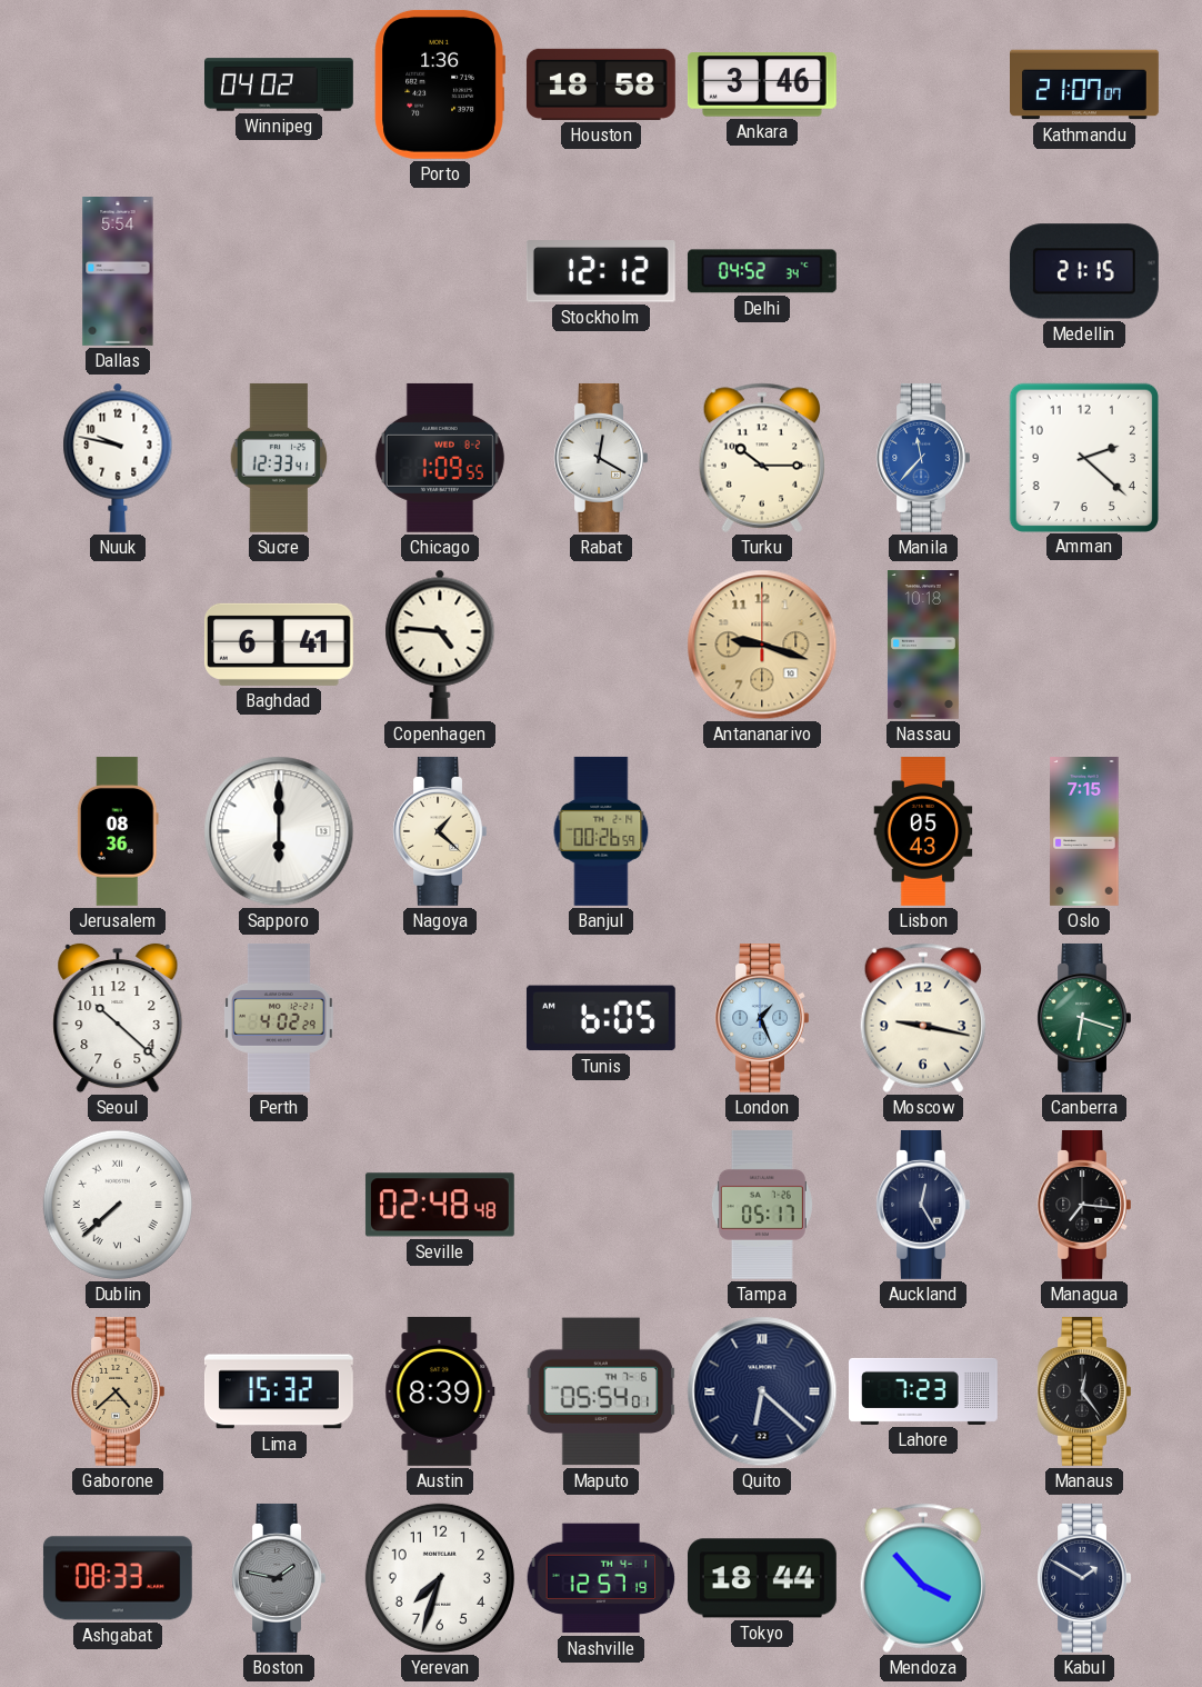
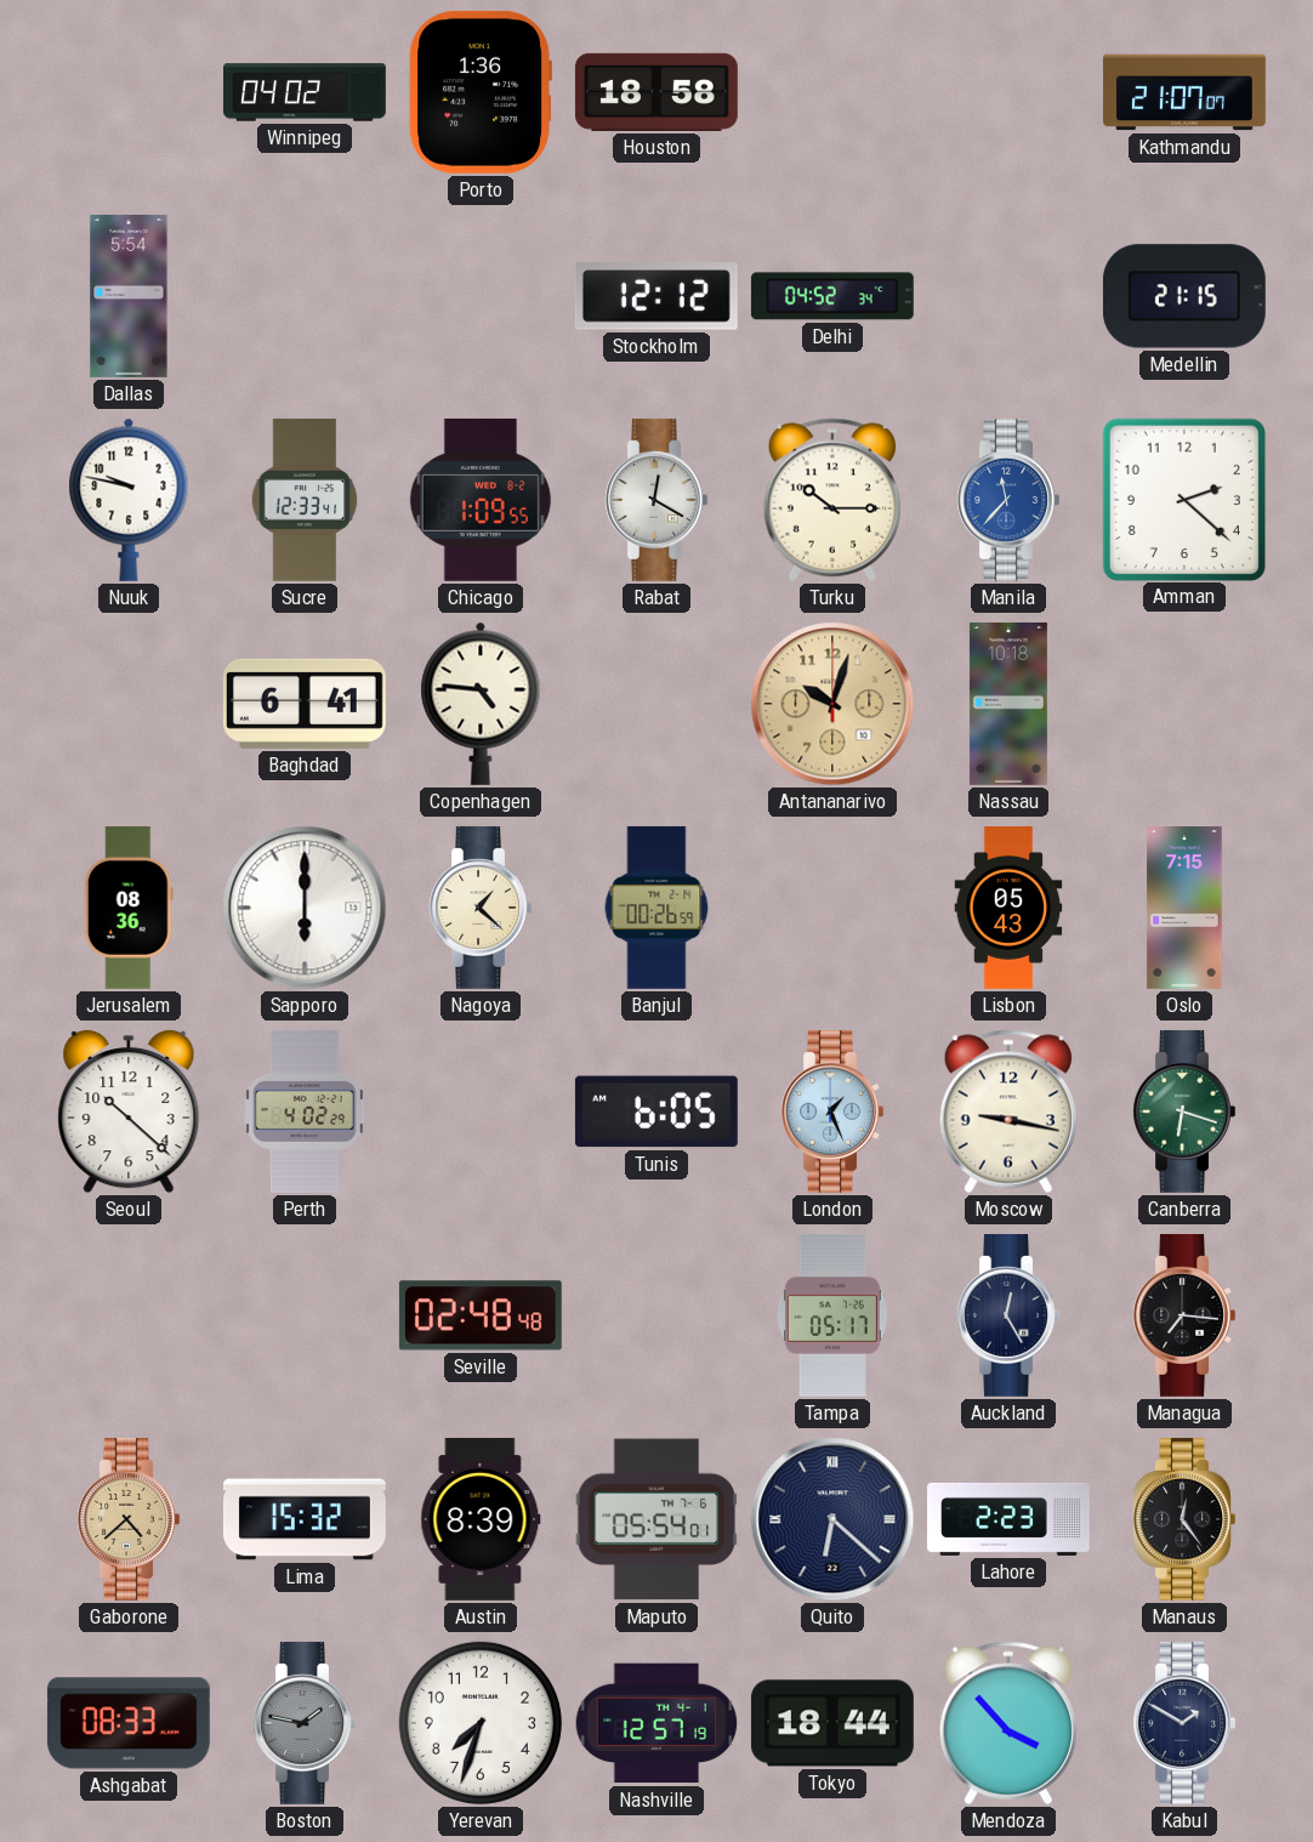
Ankara: 3:46 -> none
Antananarivo: 9:18 -> 10:03
Dublin: 7:38 -> none
Lahore: 7:23 -> 2:23
